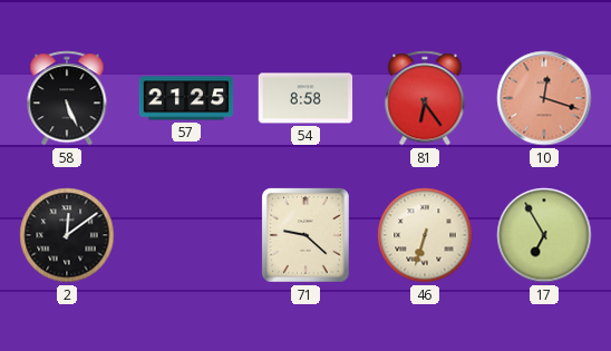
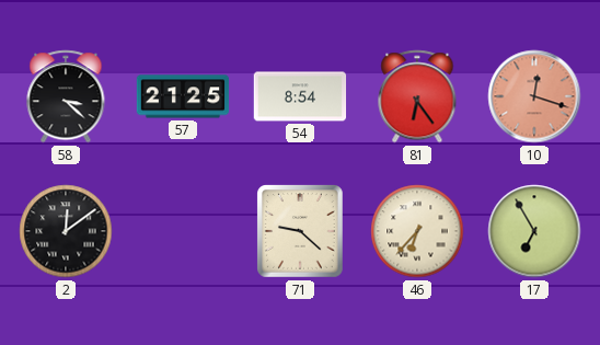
58: 5:26 -> 3:22
54: 8:58 -> 8:54
46: 6:33 -> 6:37
